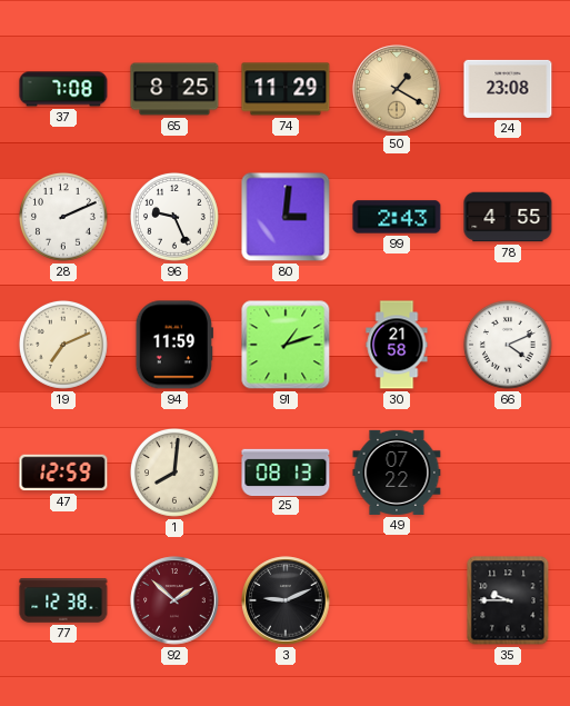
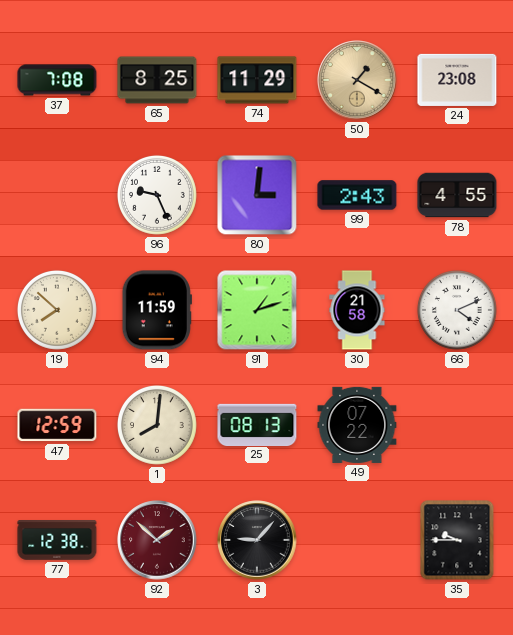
28: 2:11 -> none
19: 7:11 -> 7:52
3: 9:11 -> 9:07
